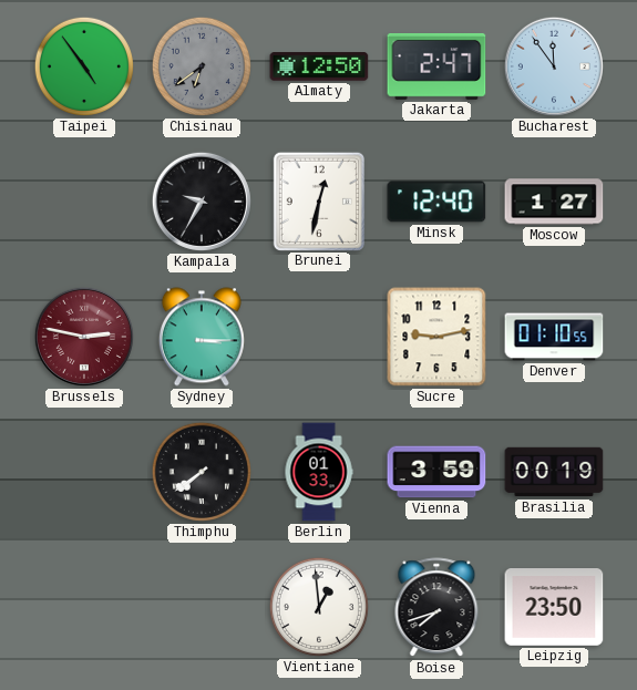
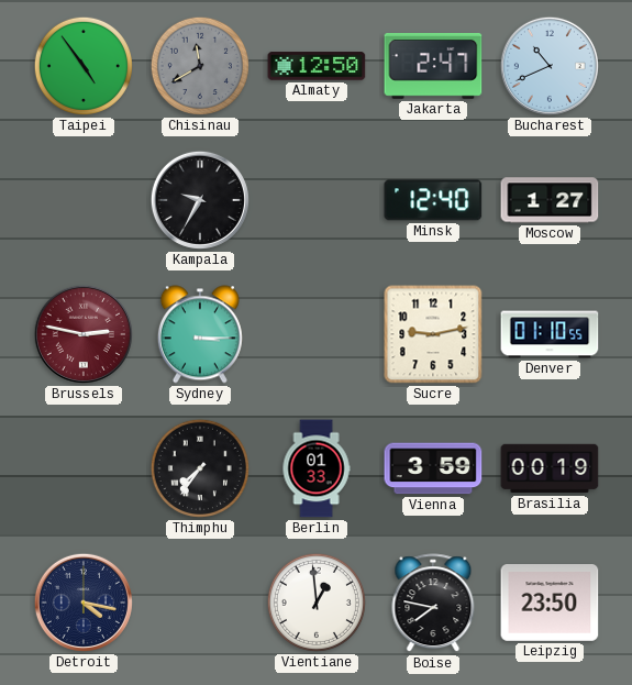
Chisinau: 6:39 -> 11:40
Bucharest: 11:54 -> 10:41
Brunei: 12:32 -> none
Thimphu: 7:39 -> 7:36
Detroit: none -> 4:17
Boise: 7:42 -> 7:47
